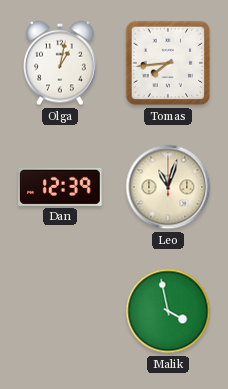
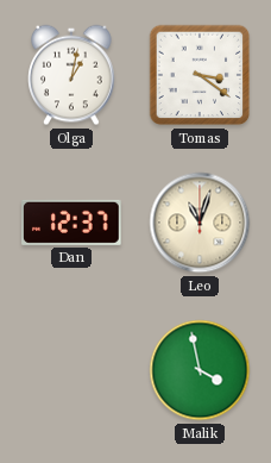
Tomas: 7:44 -> 3:21
Dan: 12:39 -> 12:37
